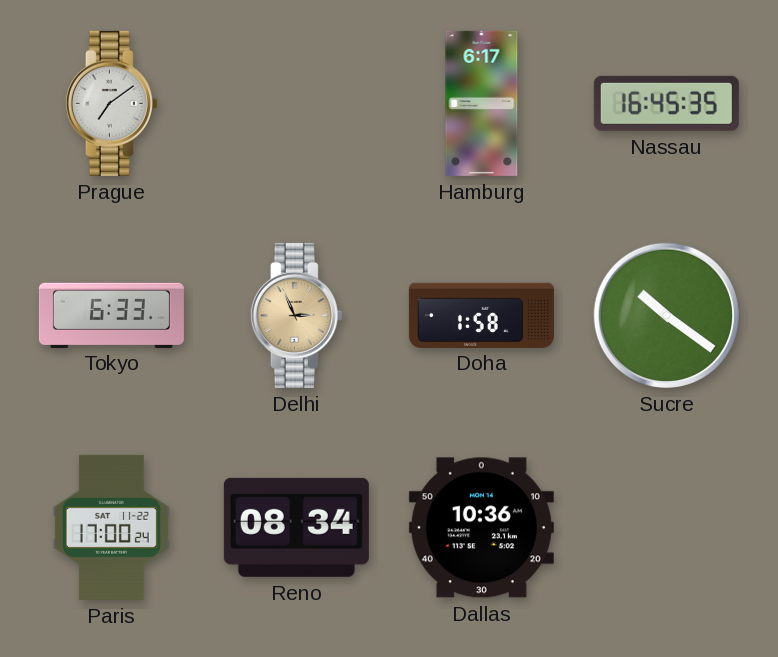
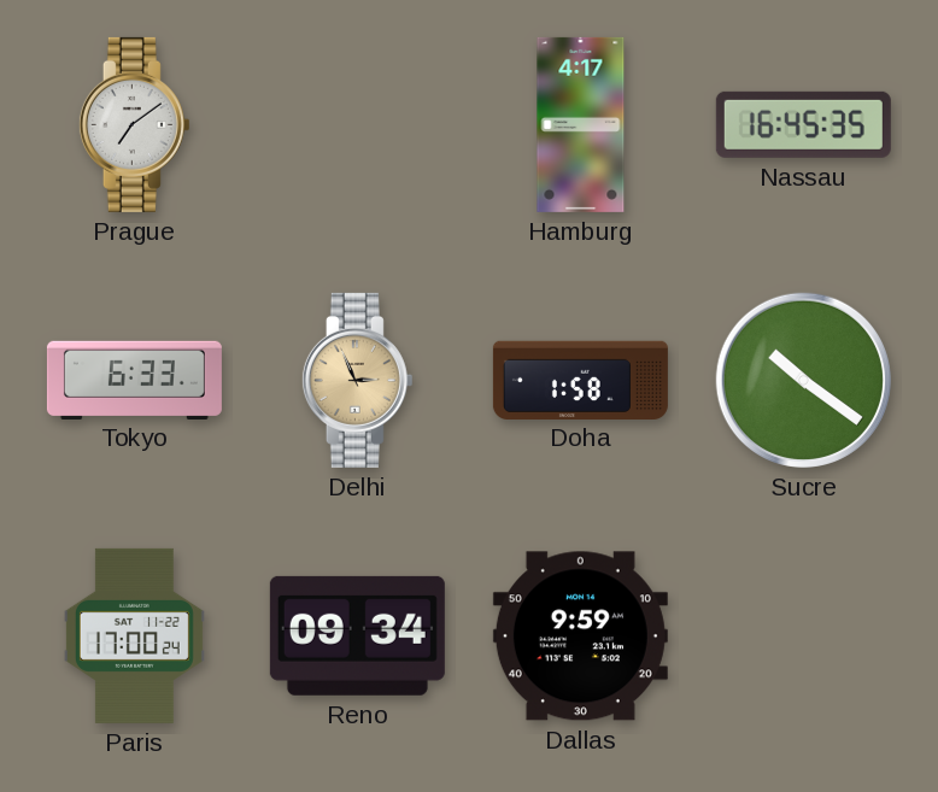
Hamburg: 6:17 -> 4:17
Reno: 08:34 -> 09:34
Dallas: 10:36 -> 9:59
